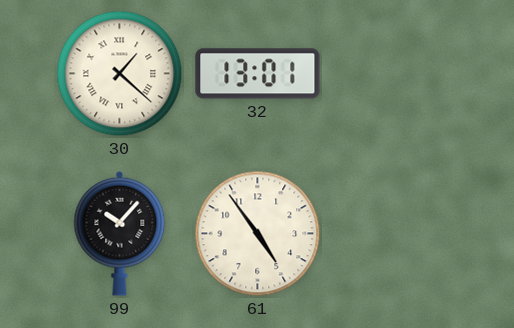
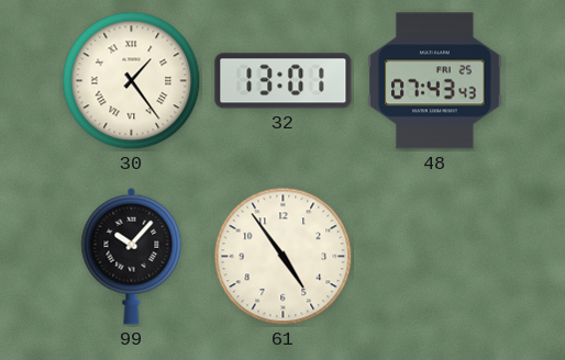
30: 1:22 -> 1:24
48: none -> 07:43
